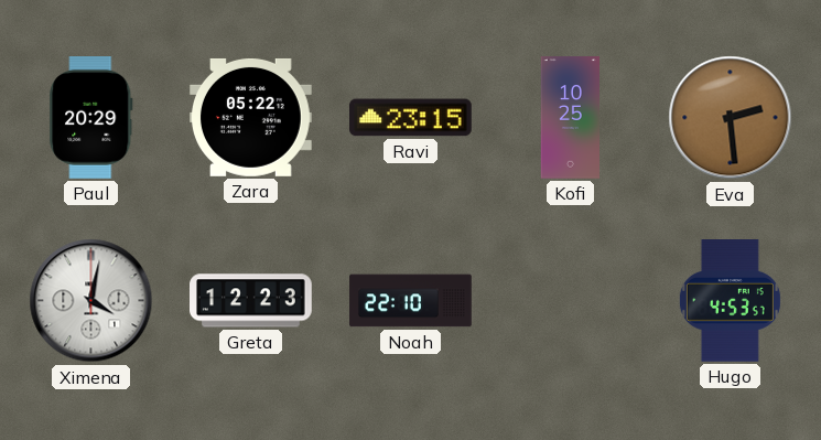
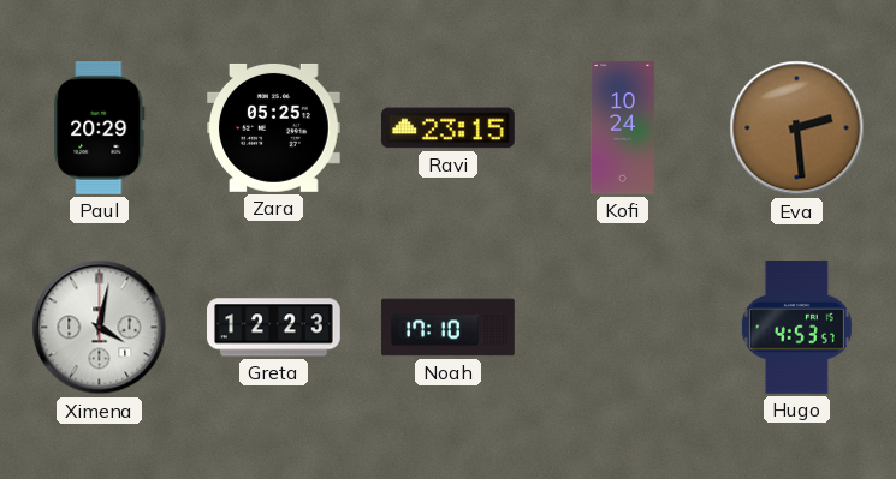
Zara: 05:22 -> 05:25
Kofi: 10:25 -> 10:24
Noah: 22:10 -> 17:10
